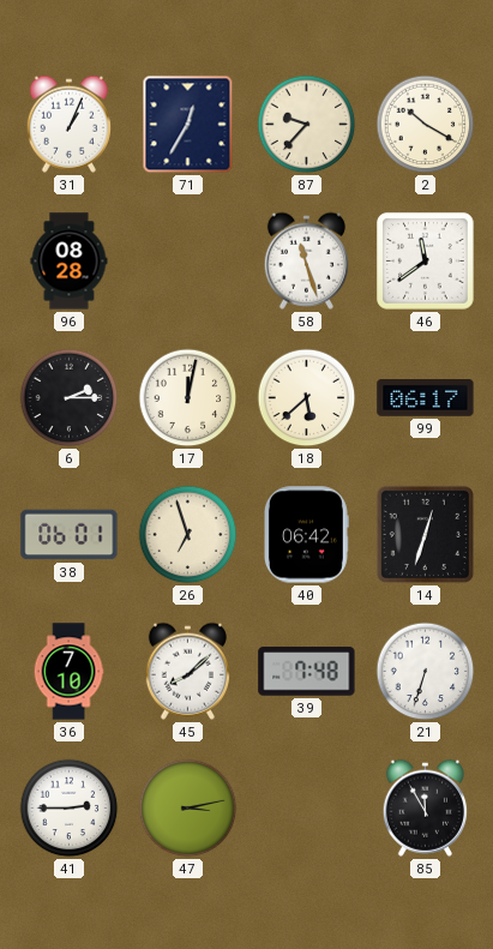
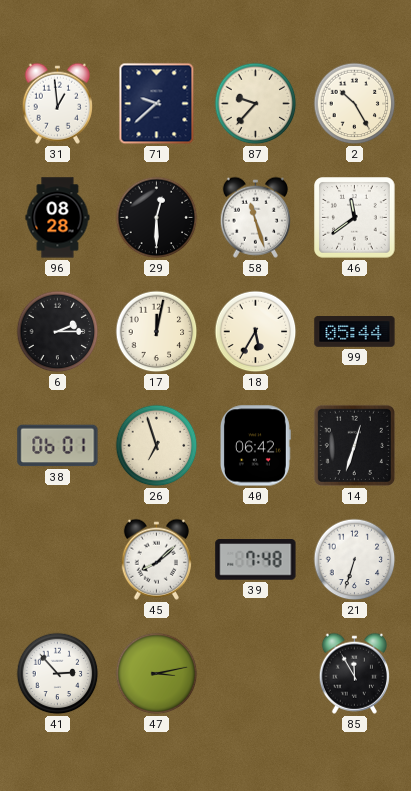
31: 1:04 -> 12:59
71: 12:35 -> 9:38
2: 10:20 -> 10:25
29: none -> 12:30
18: 5:38 -> 5:35
99: 06:17 -> 05:44
36: 7:10 -> none
41: 2:45 -> 2:53
